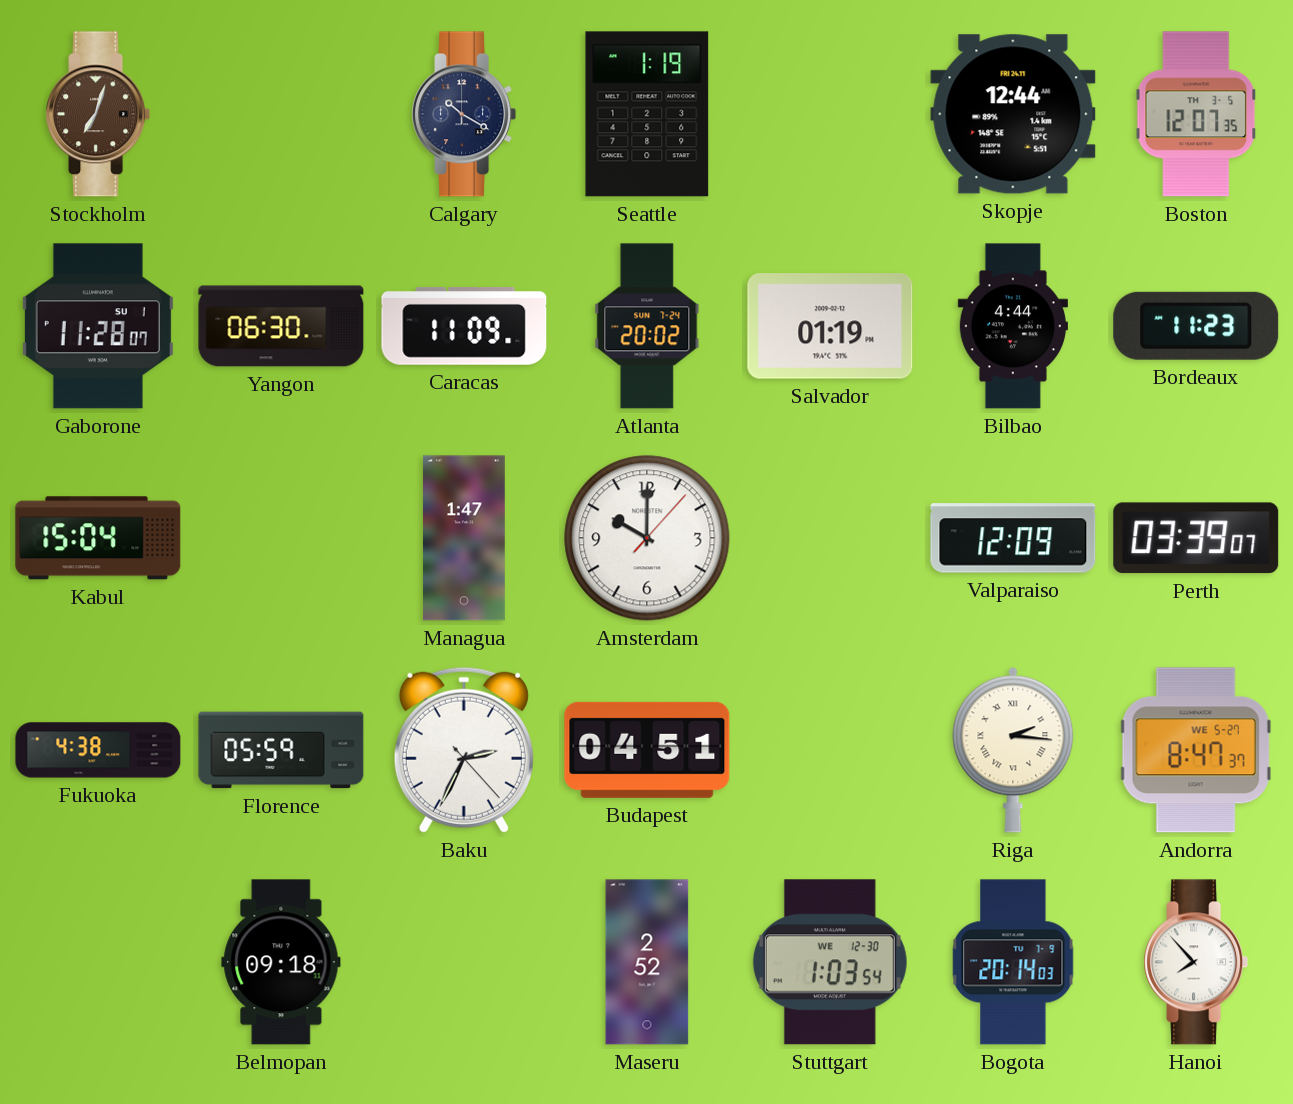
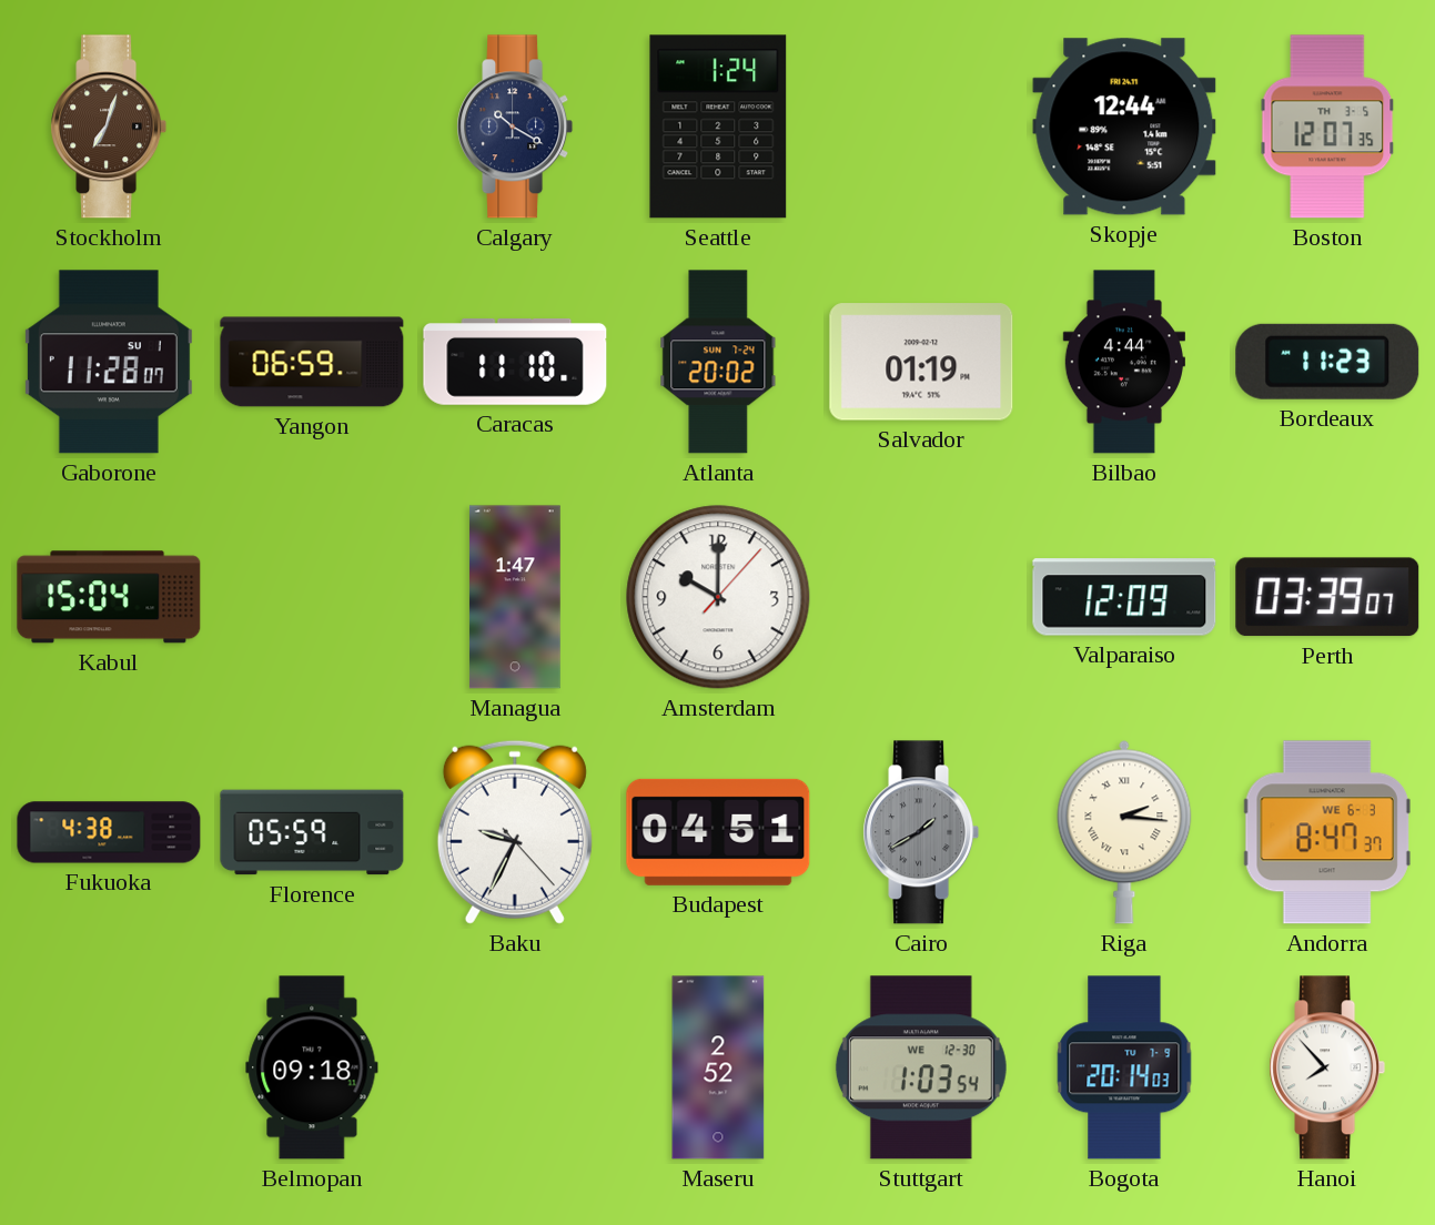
Seattle: 1:19 -> 1:24
Yangon: 06:30 -> 06:59
Caracas: 11:09 -> 11:10
Baku: 2:34 -> 9:34
Cairo: none -> 1:40
Andorra date: WE 5-27 -> WE 6-3
